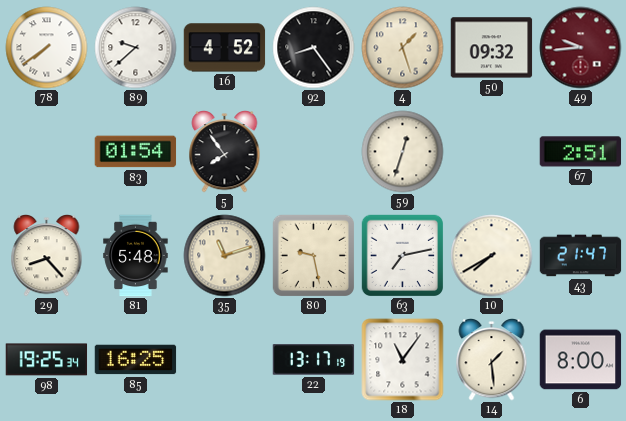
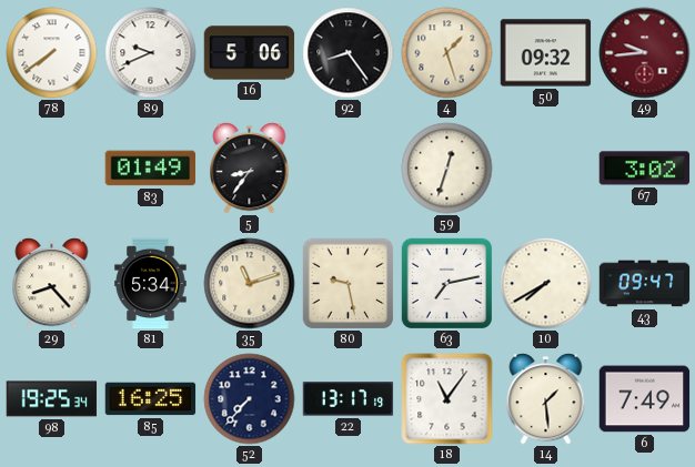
89: 9:38 -> 9:41
16: 4:52 -> 5:06
83: 01:54 -> 01:49
5: 7:54 -> 8:36
67: 2:51 -> 3:02
81: 5:48 -> 5:34
43: 21:47 -> 09:47
52: none -> 7:37
6: 8:00 -> 7:49
